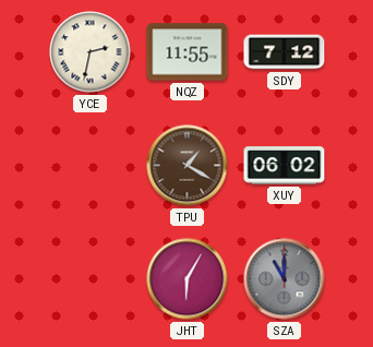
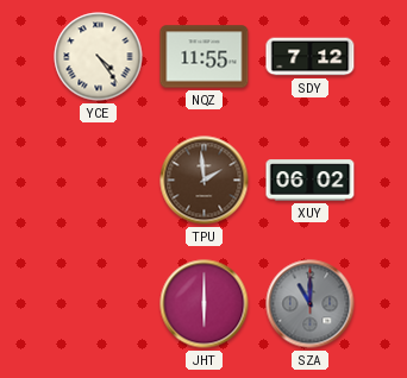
YCE: 2:32 -> 4:24
TPU: 1:20 -> 1:59
JHT: 6:05 -> 6:00
